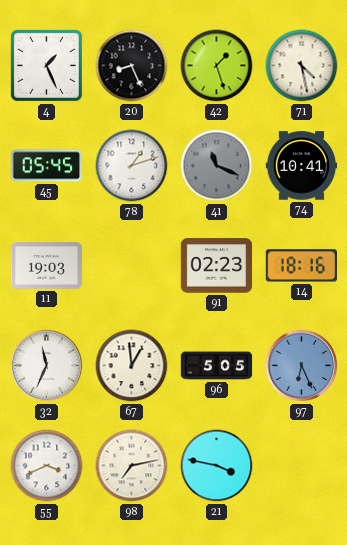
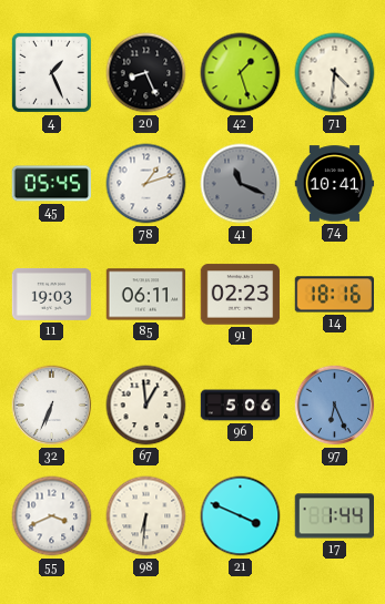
71: 4:28 -> 4:31
85: none -> 06:11
32: 11:34 -> 6:34
96: 5:05 -> 5:06
98: 7:13 -> 6:31
21: 3:47 -> 3:49
17: none -> 1:44
